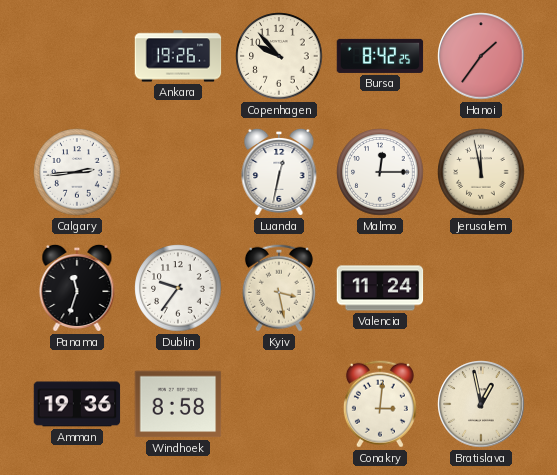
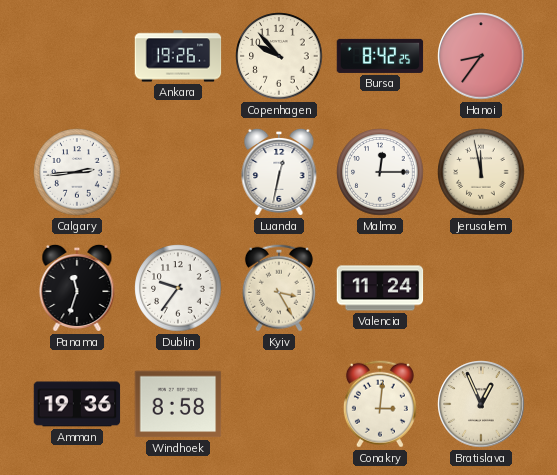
Hanoi: 1:36 -> 8:36
Kyiv: 3:28 -> 3:25
Bratislava: 12:58 -> 12:56
